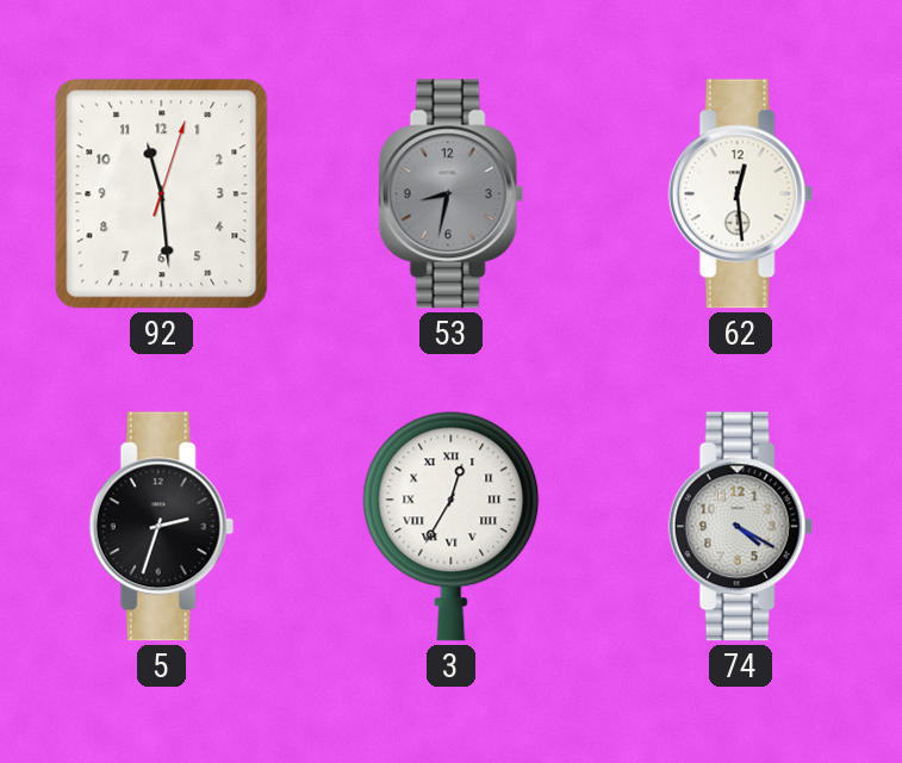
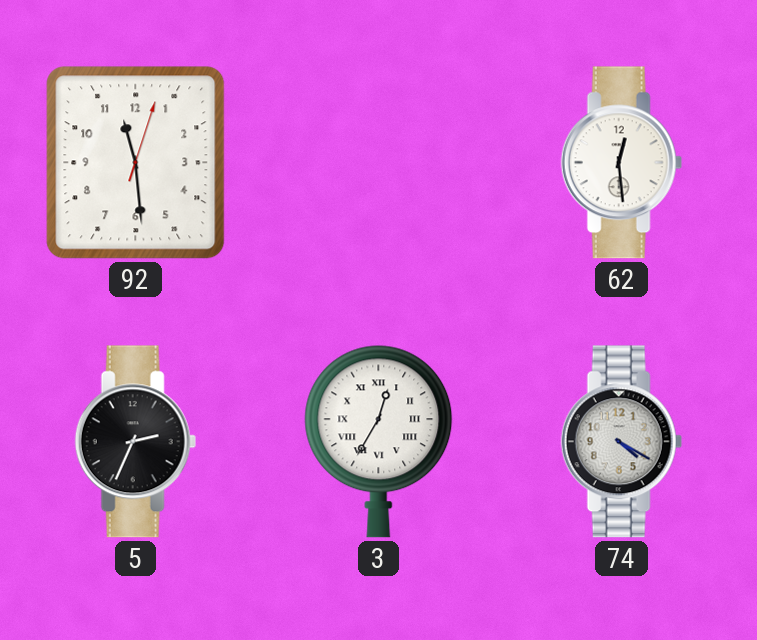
53: 8:32 -> none
5: 2:33 -> 2:34
